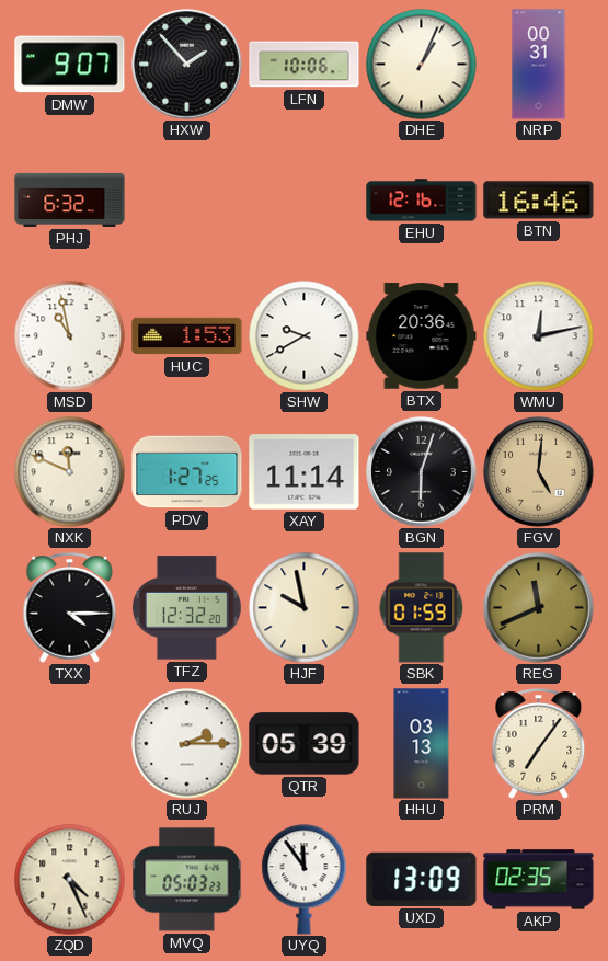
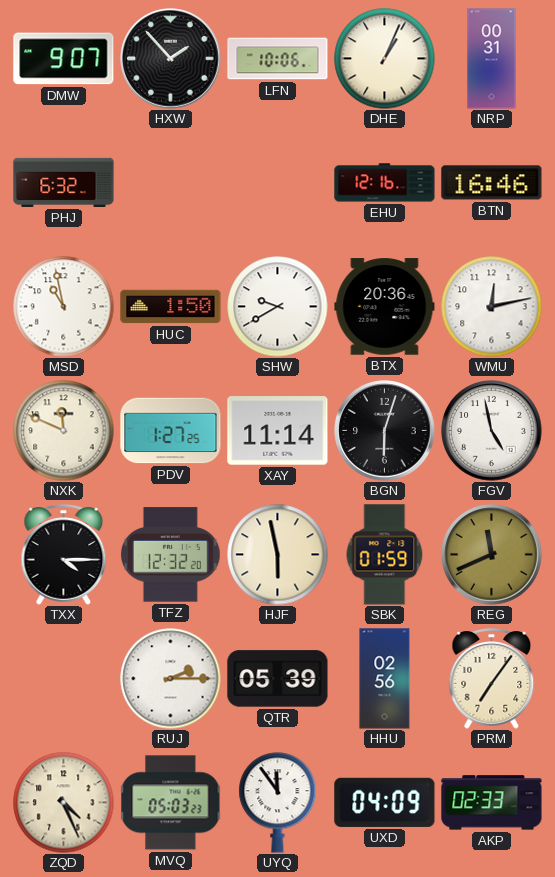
HUC: 1:53 -> 1:50
FGV: 5:01 -> 4:58
FGV dial: champagne -> white
HJF: 9:58 -> 5:58
HHU: 03:13 -> 02:56
UXD: 13:09 -> 04:09
AKP: 02:35 -> 02:33
